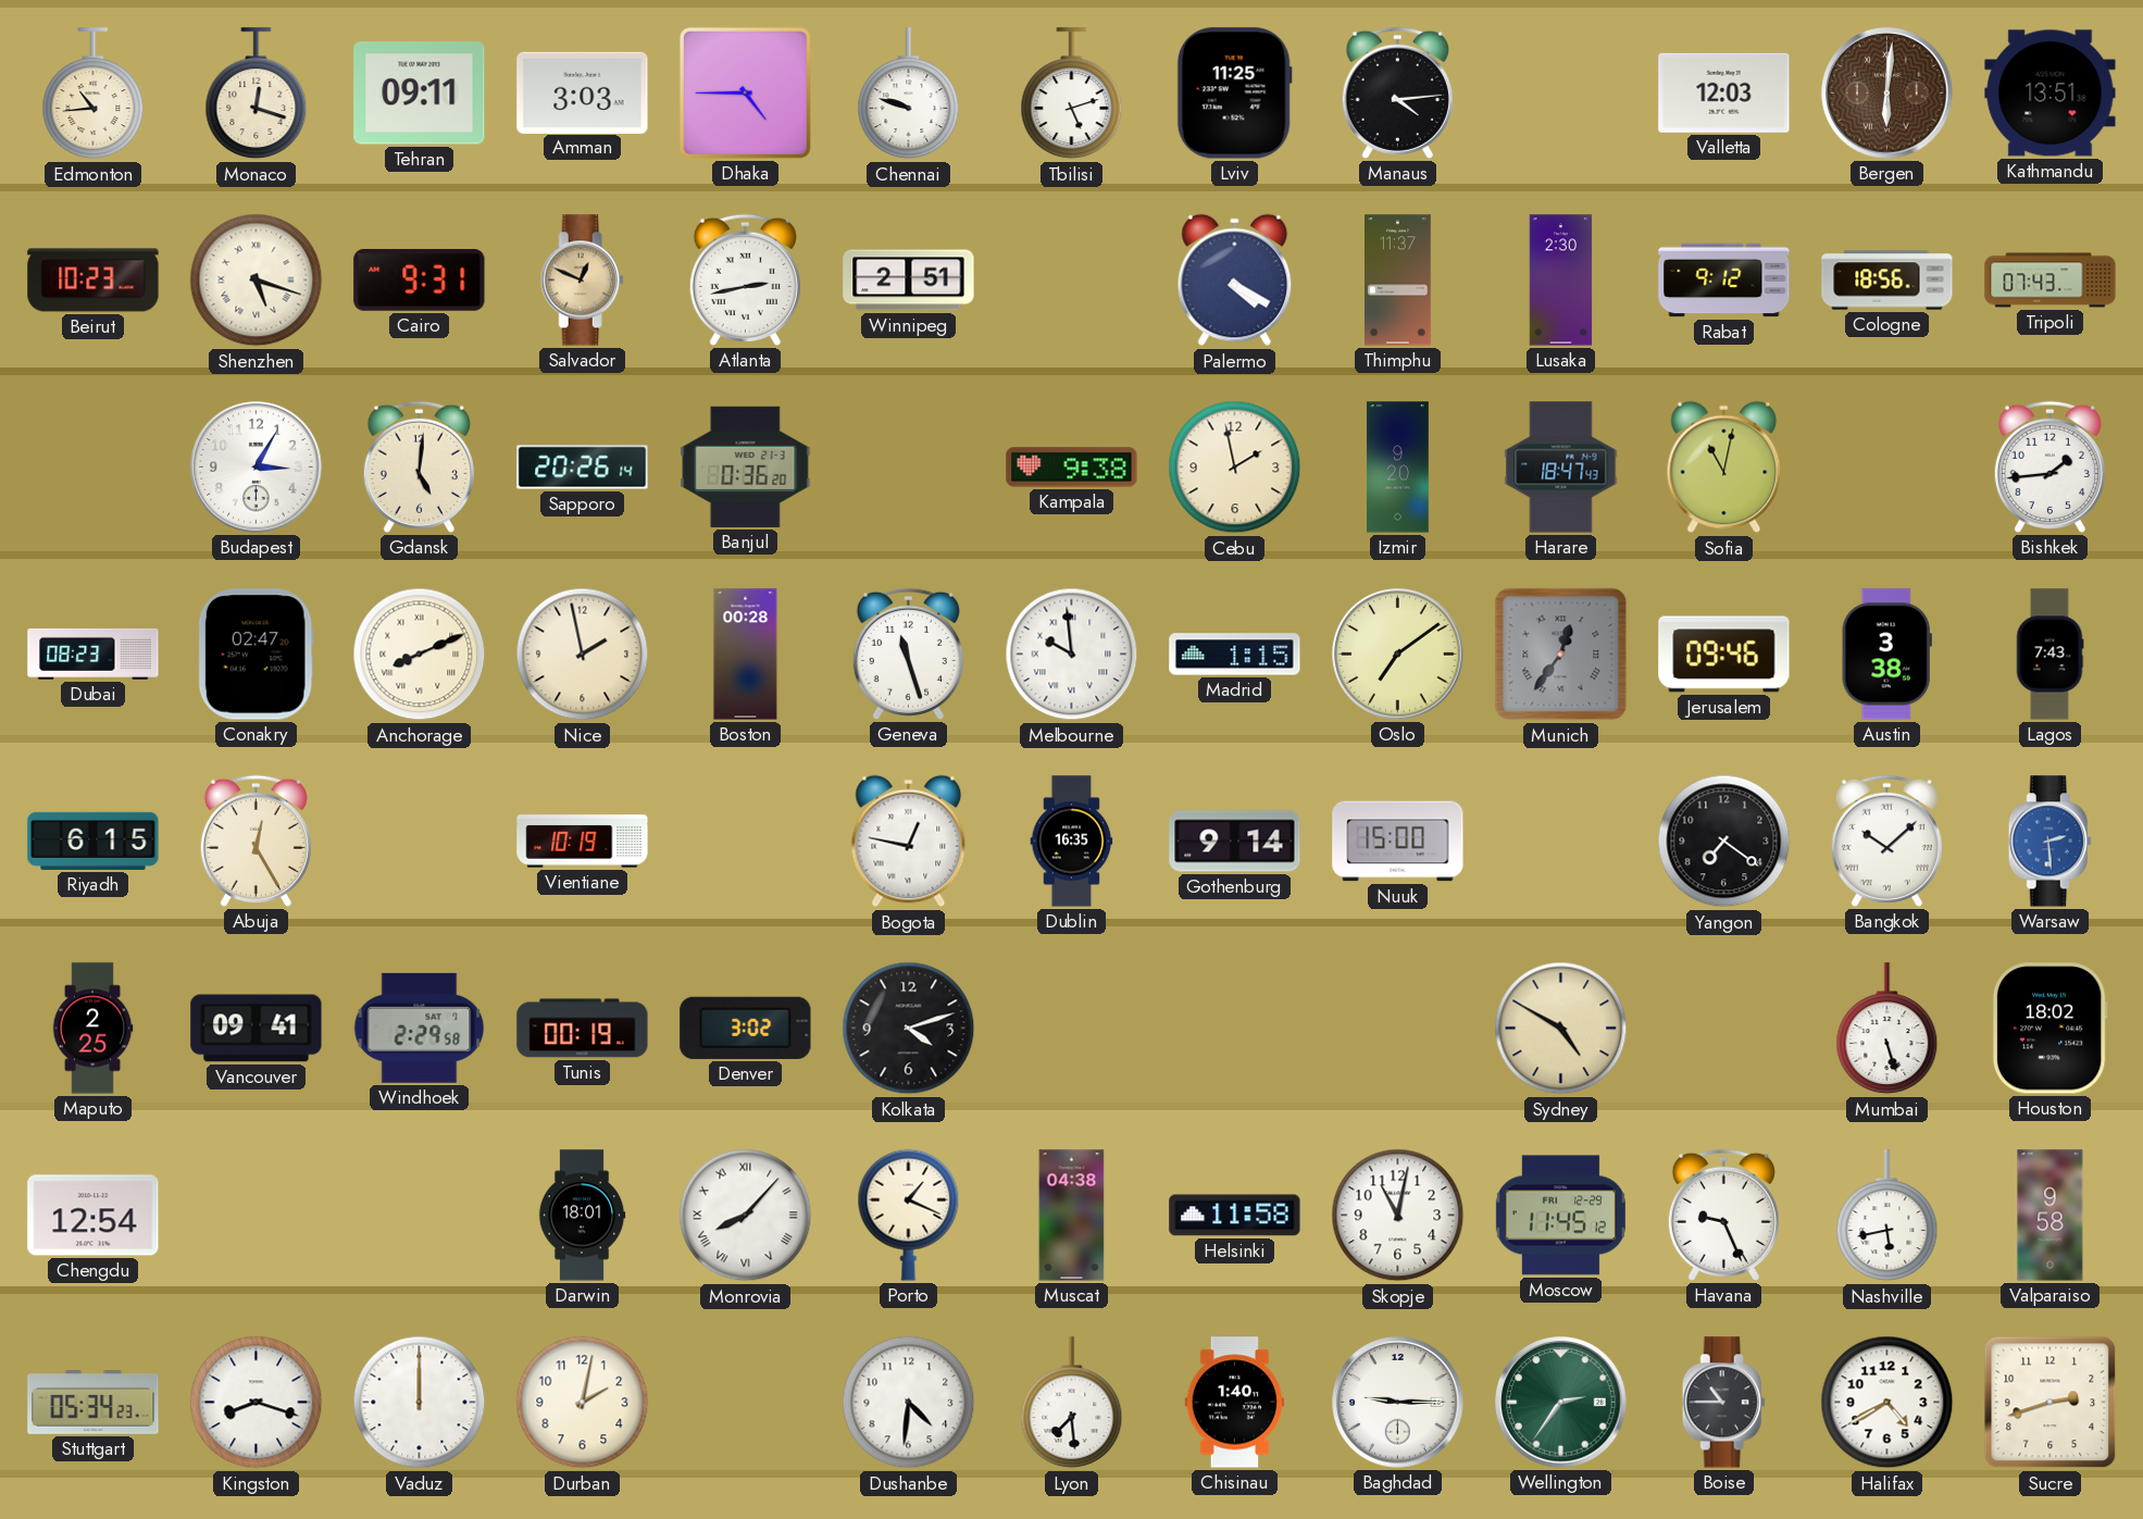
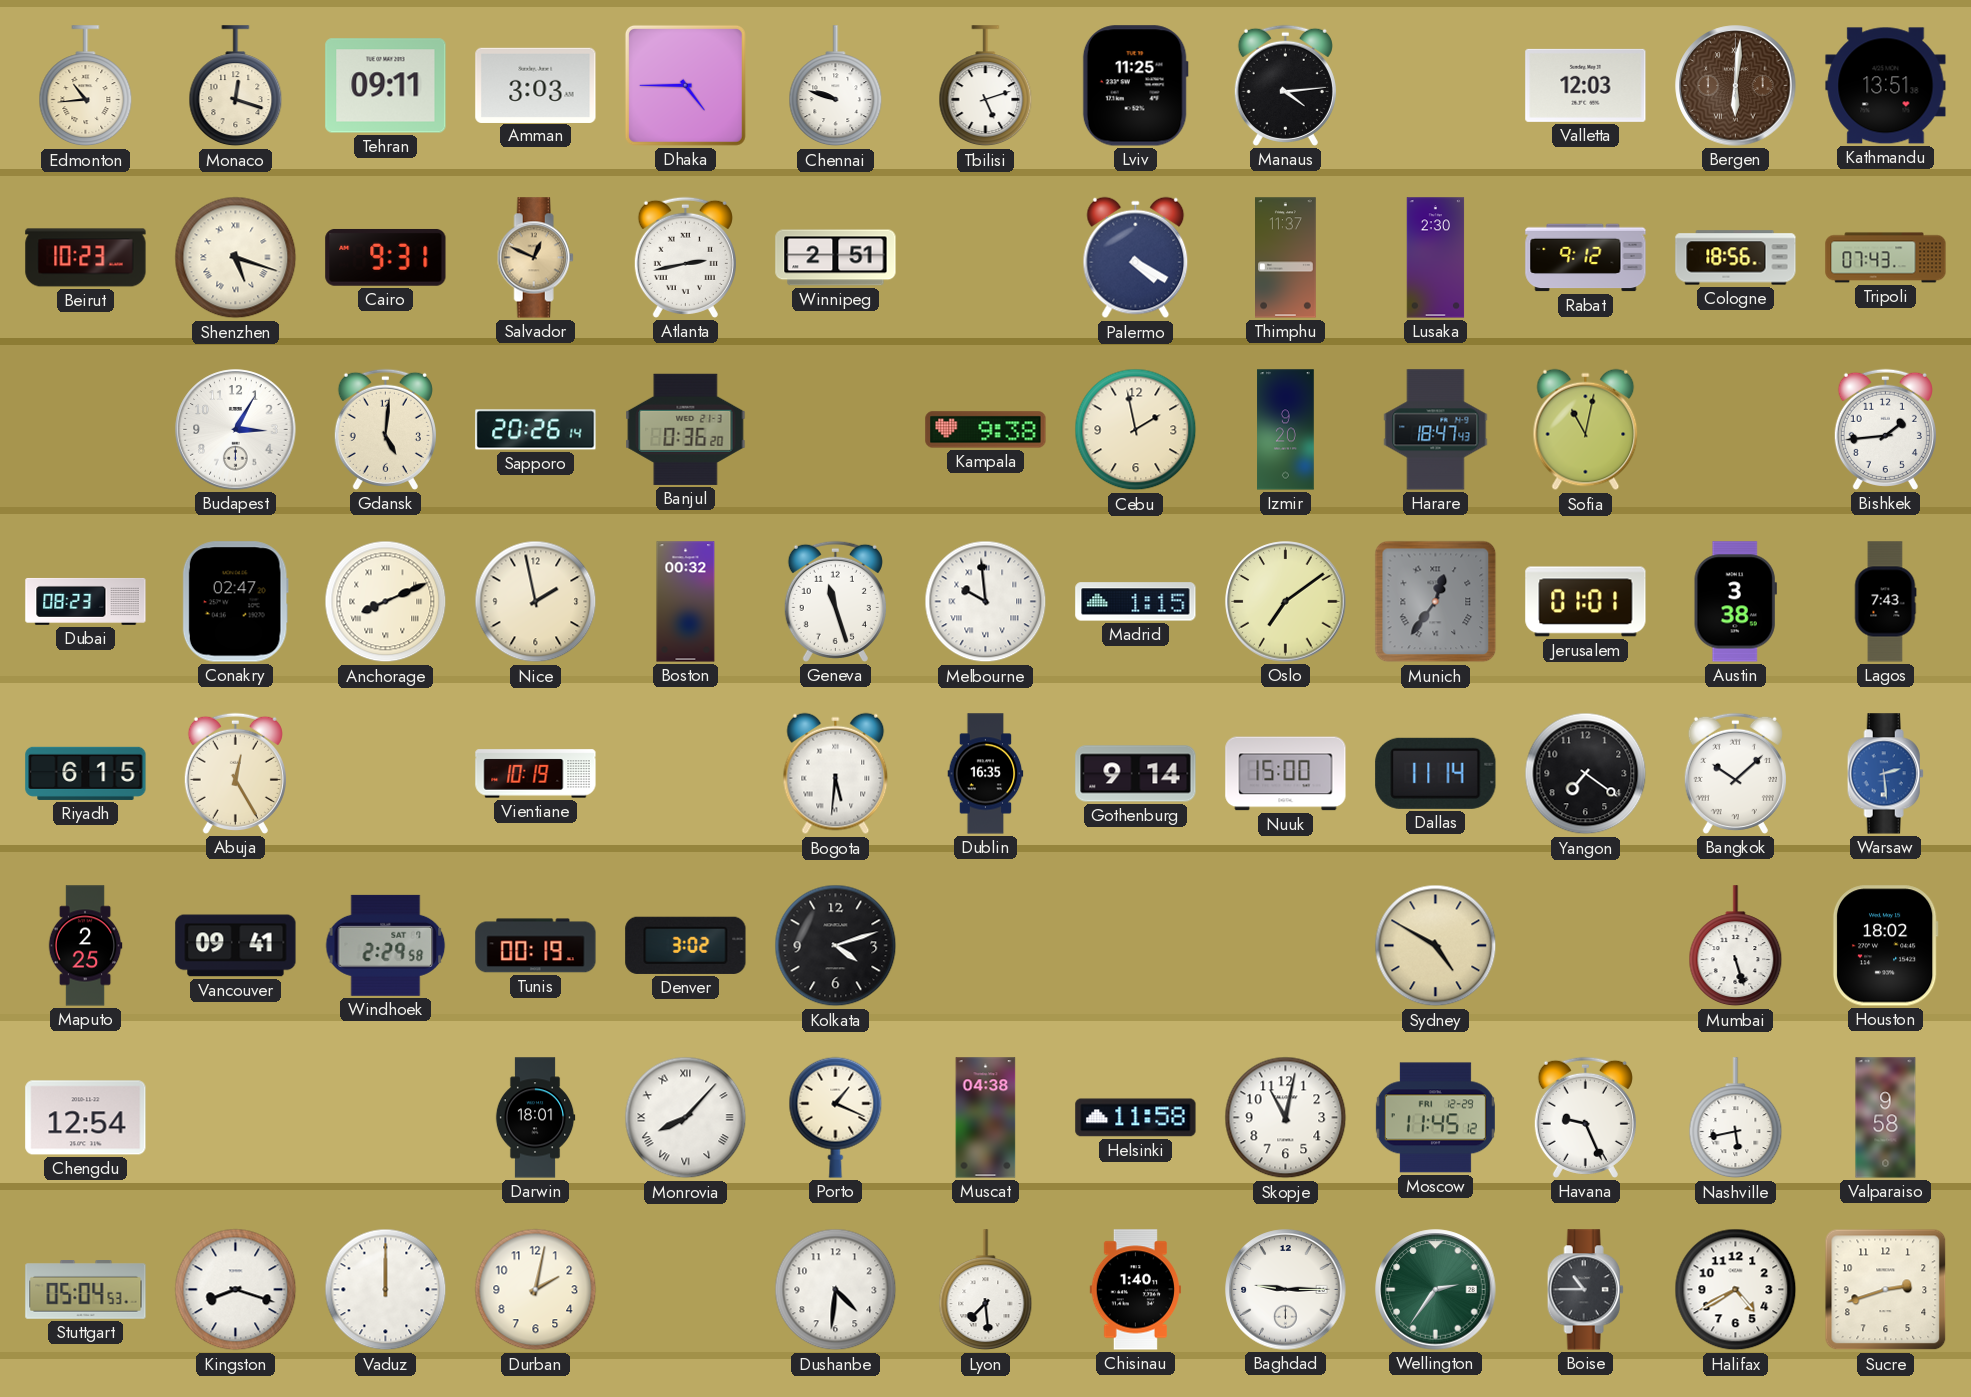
Boston: 00:28 -> 00:32
Jerusalem: 09:46 -> 01:01
Bogota: 12:47 -> 5:31
Dallas: none -> 11:14
Stuttgart: 05:34 -> 05:04
